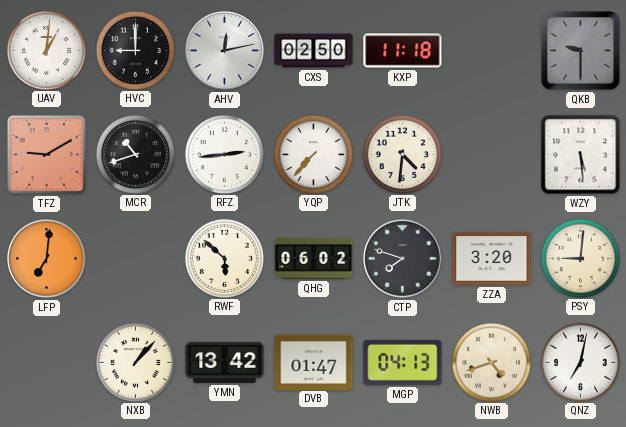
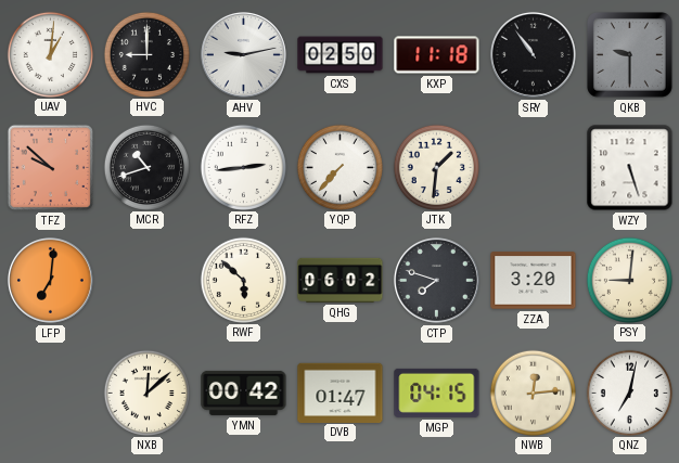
AHV: 12:13 -> 9:13
SRY: none -> 10:54
TFZ: 9:10 -> 9:52
JTK: 4:31 -> 1:31
WZY: 5:29 -> 5:27
NXB: 1:07 -> 12:08
YMN: 13:42 -> 00:42
MGP: 04:13 -> 04:15
NWB: 4:42 -> 12:14
